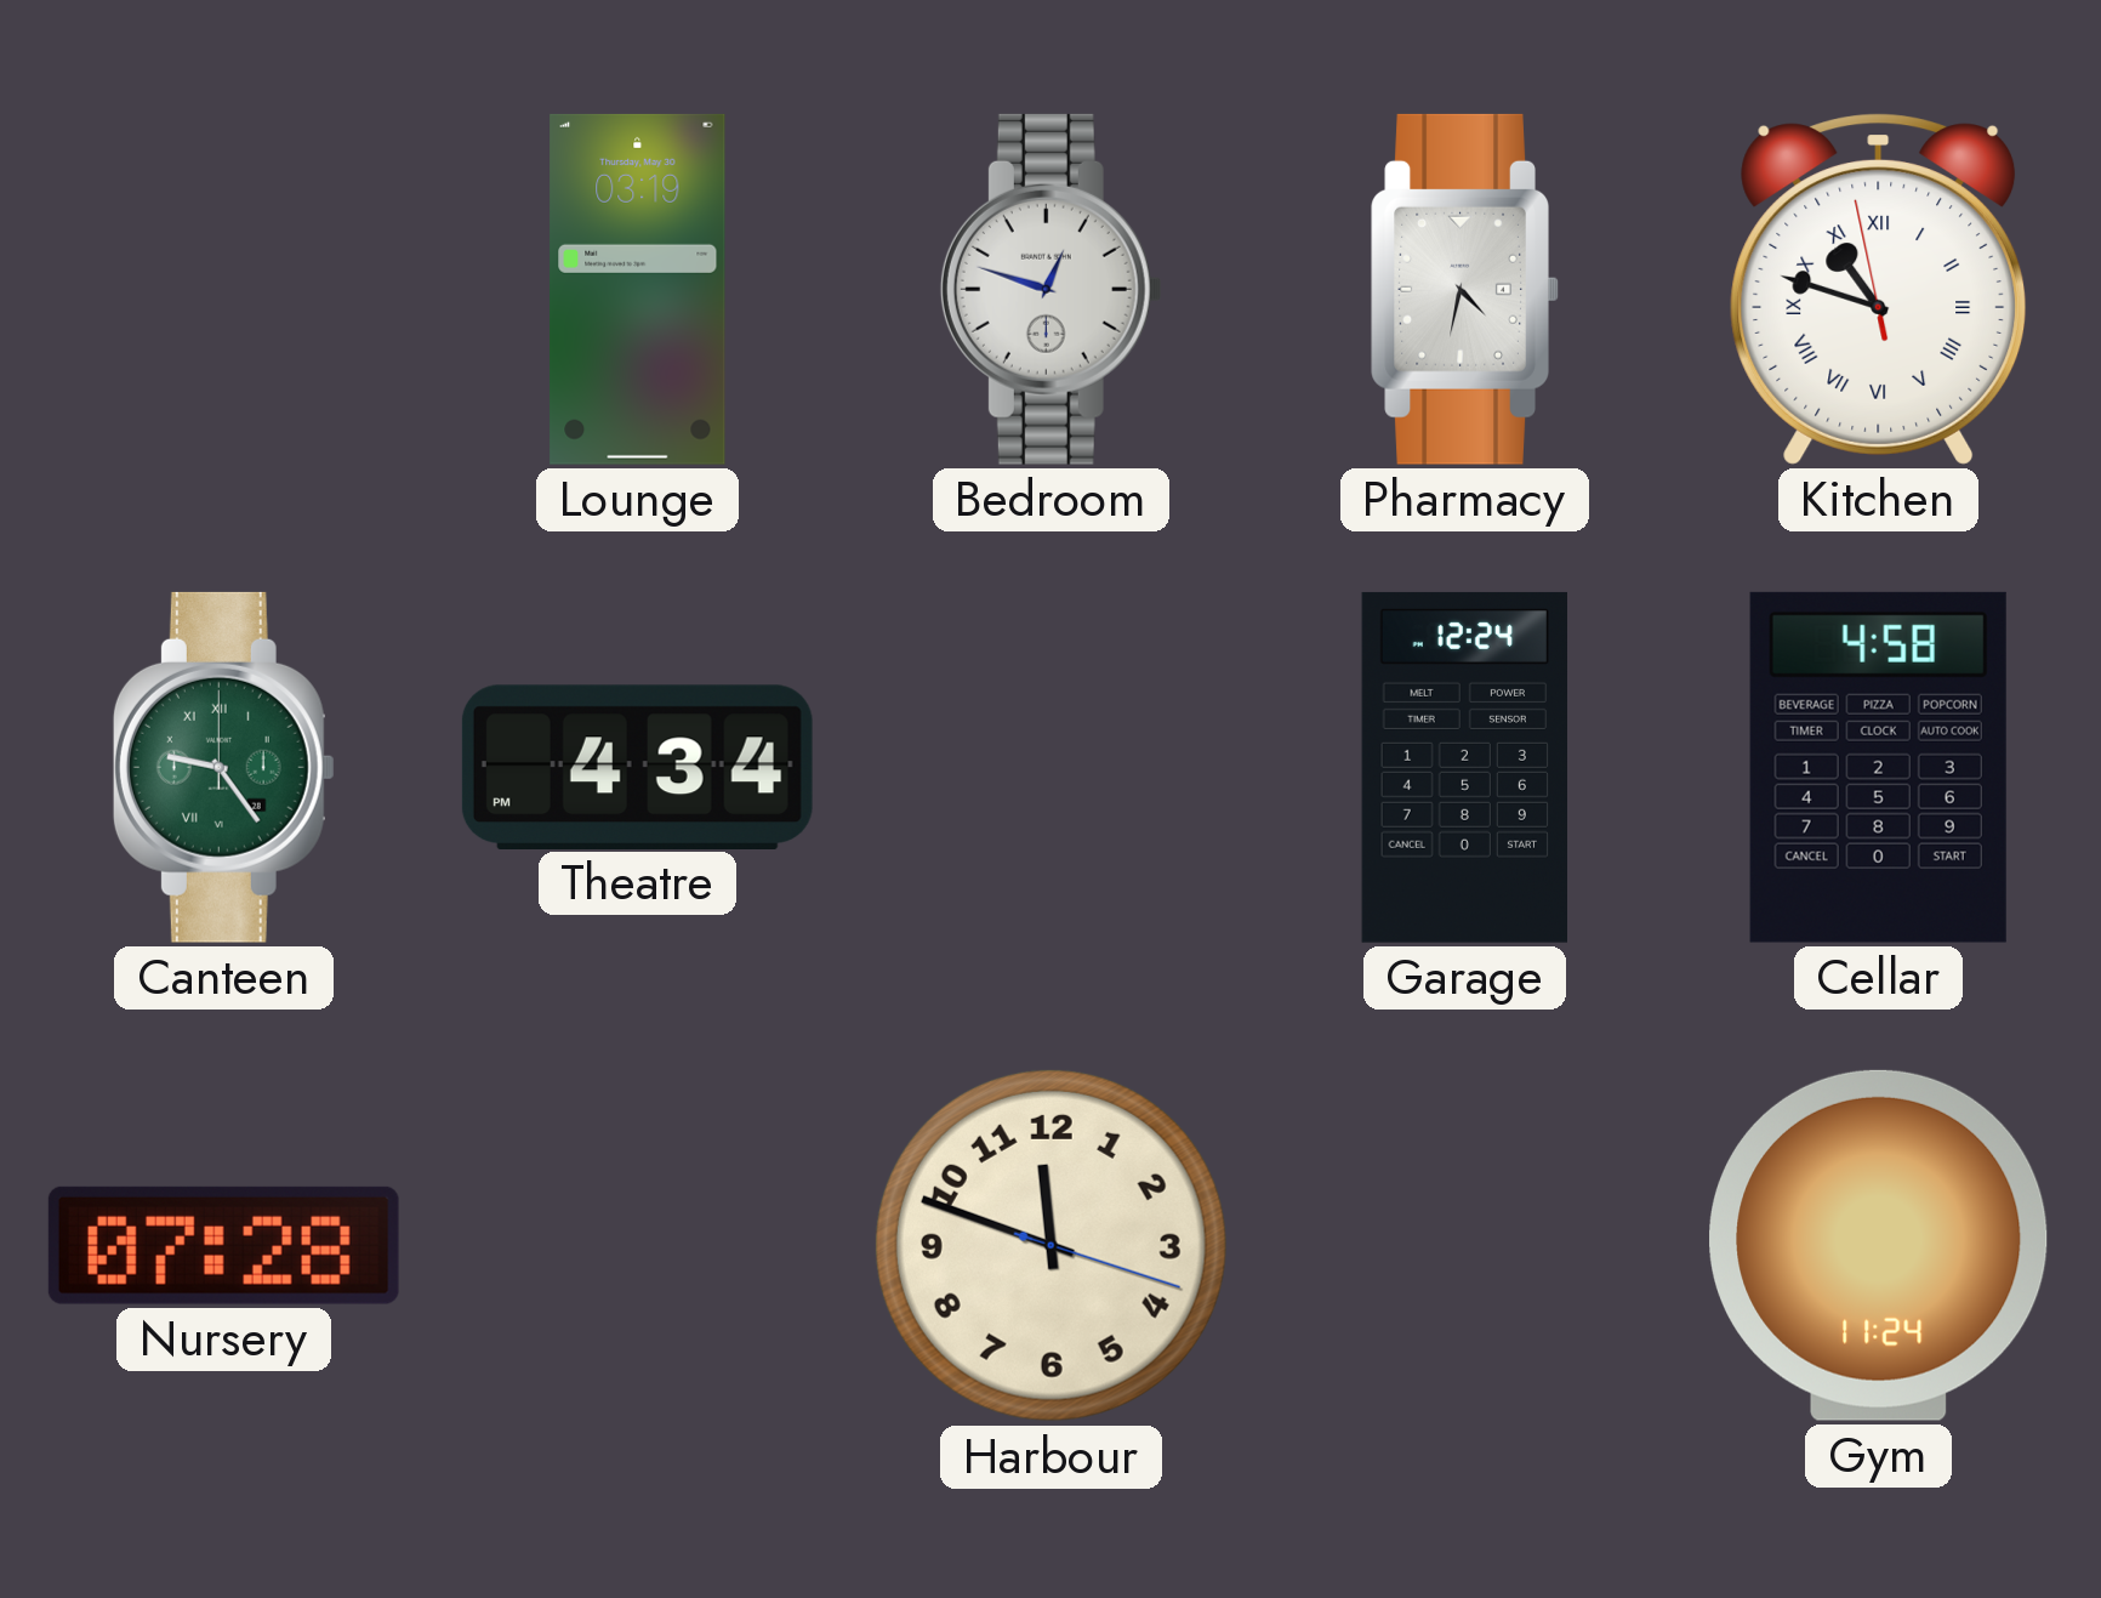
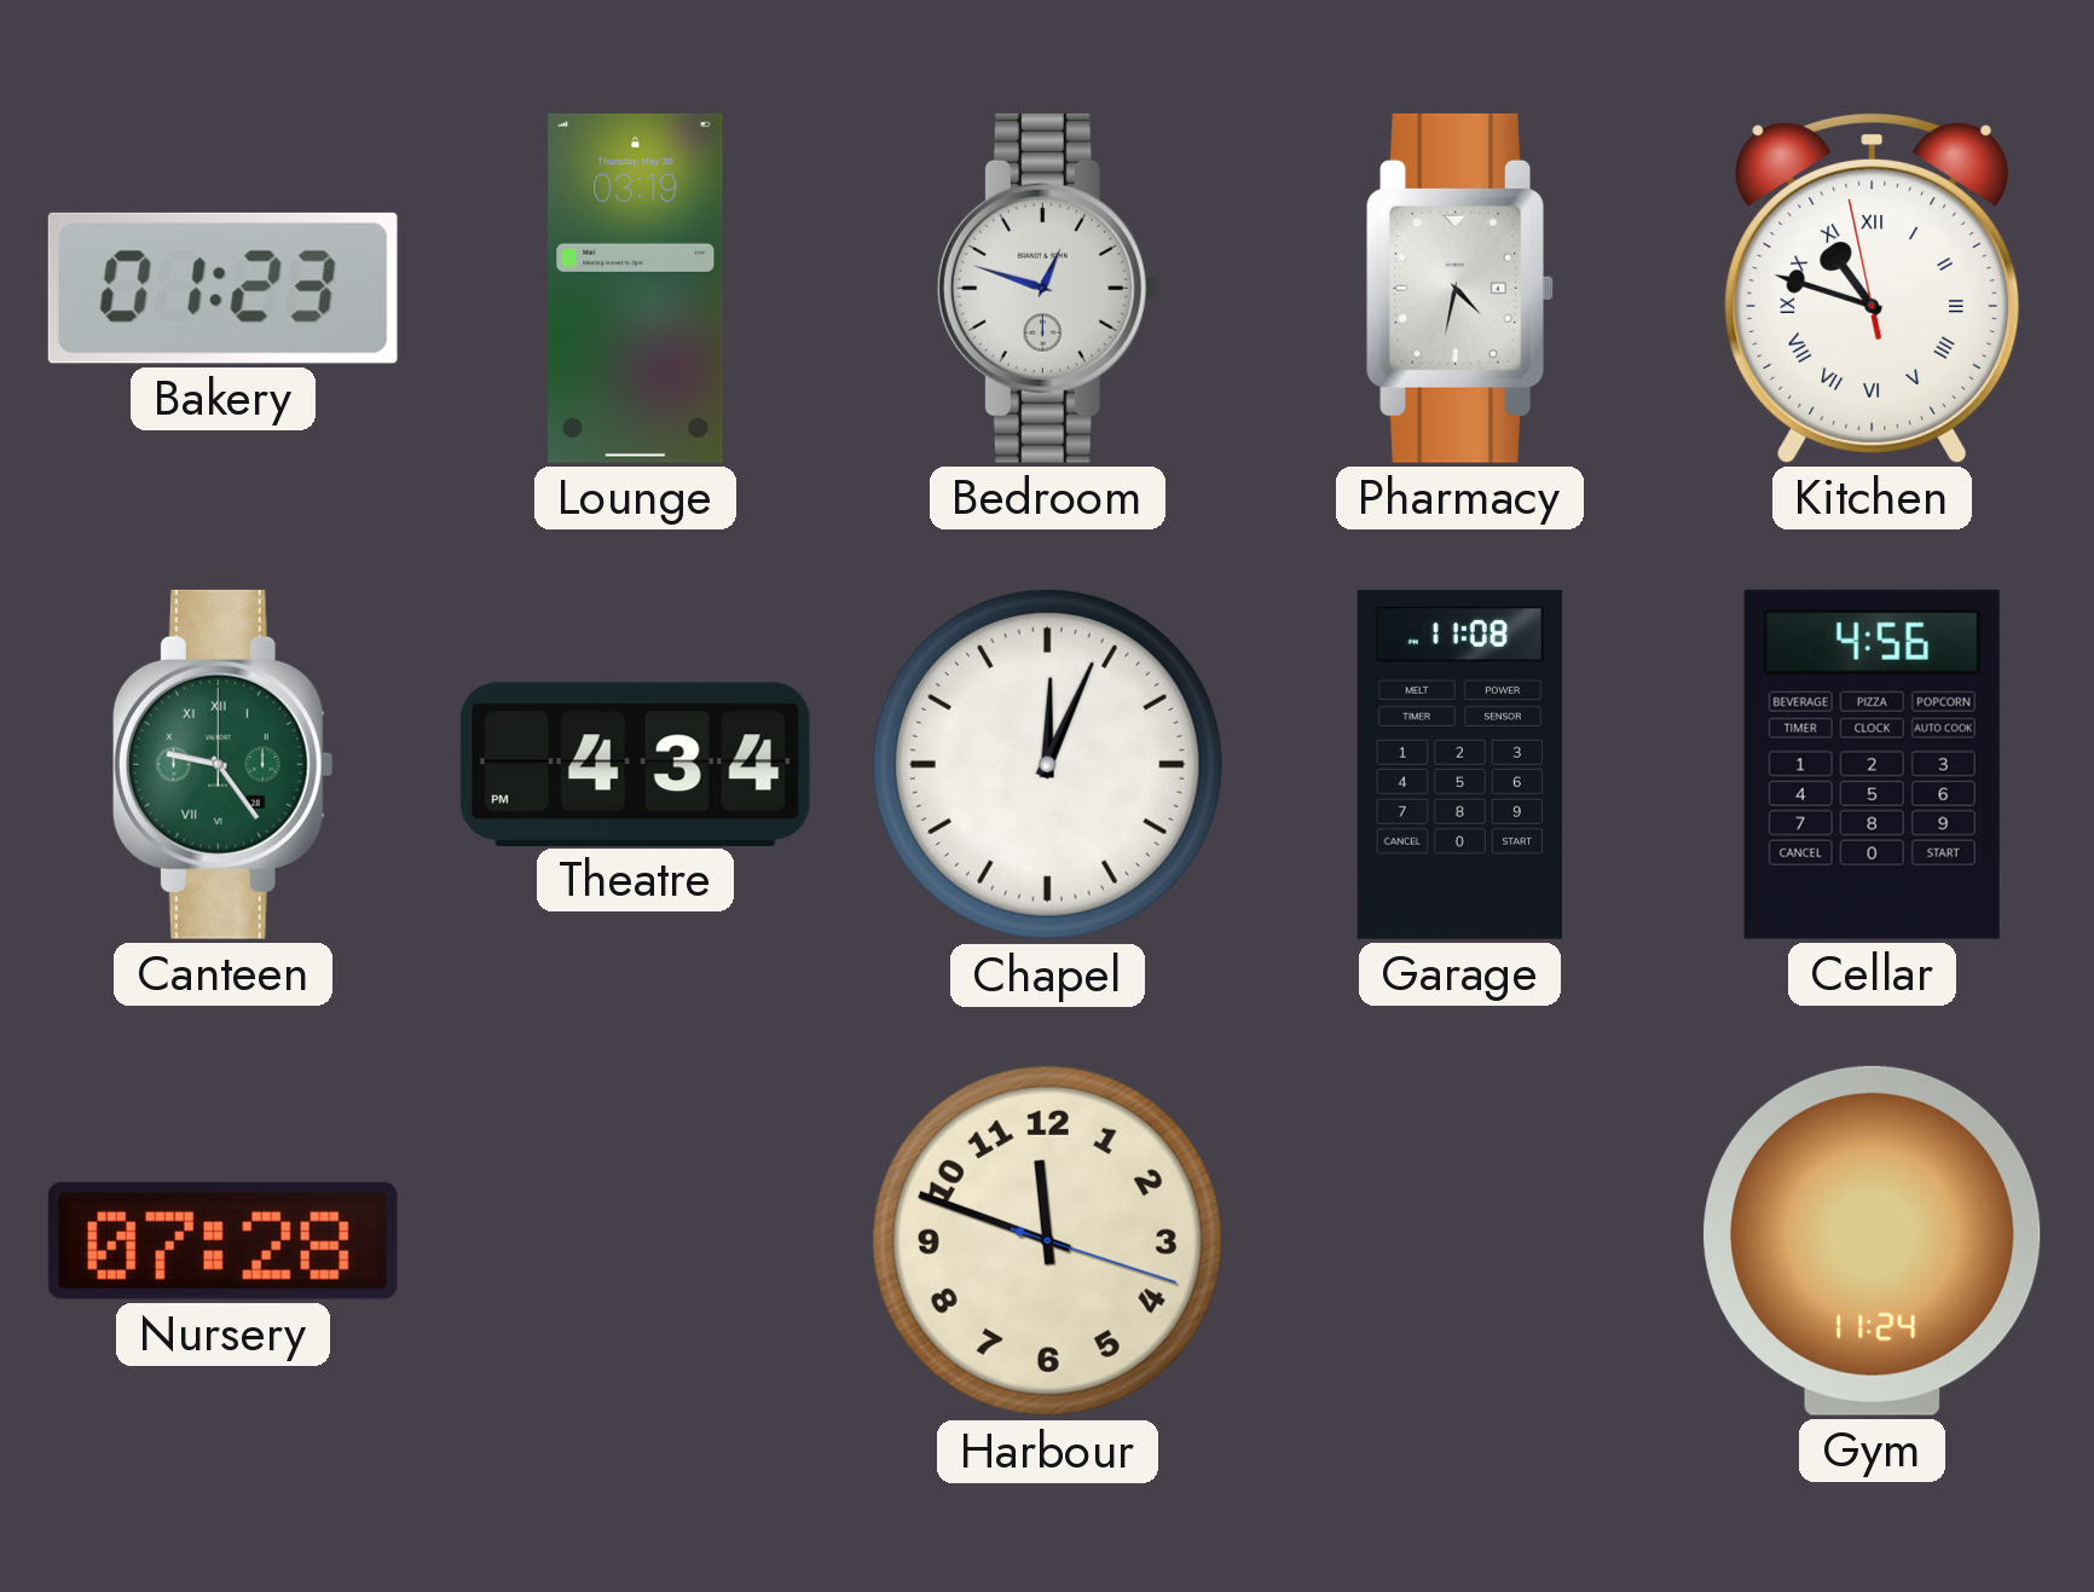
Bakery: none -> 01:23
Chapel: none -> 12:04
Garage: 12:24 -> 11:08
Cellar: 4:58 -> 4:56
